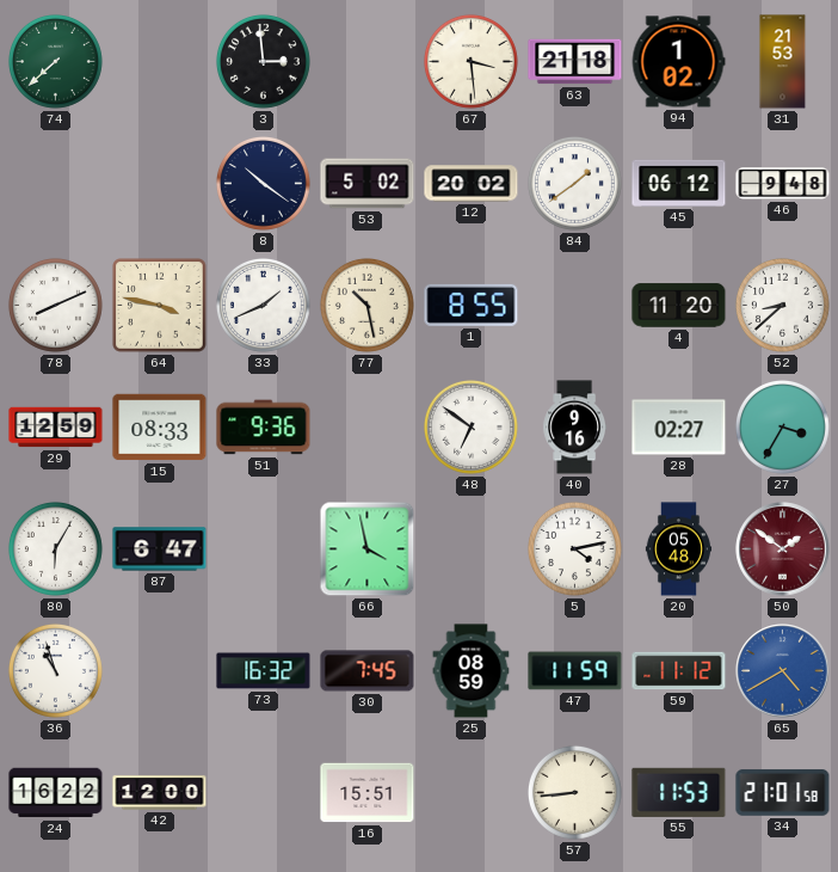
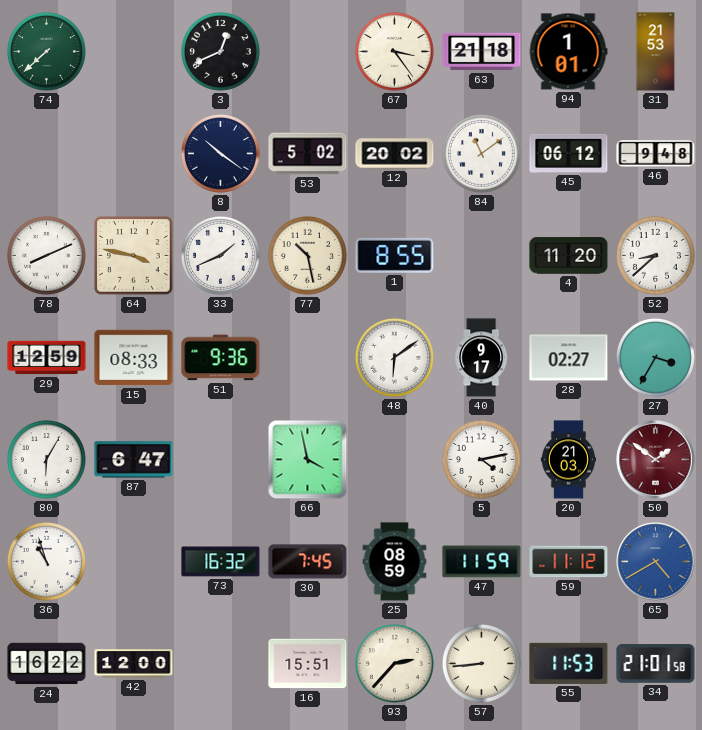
3: 2:59 -> 12:41
67: 3:29 -> 3:24
94: 1:02 -> 1:01
84: 1:39 -> 11:09
48: 6:51 -> 6:09
40: 9:16 -> 9:17
20: 05:48 -> 21:03
93: none -> 2:37
